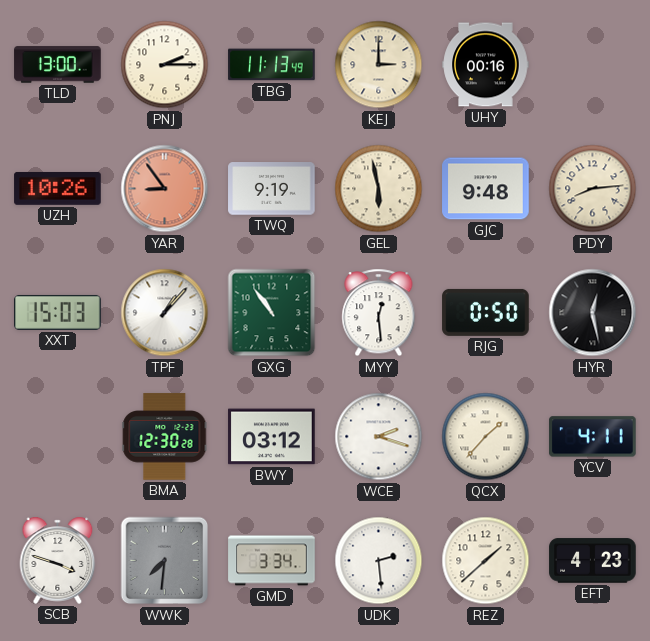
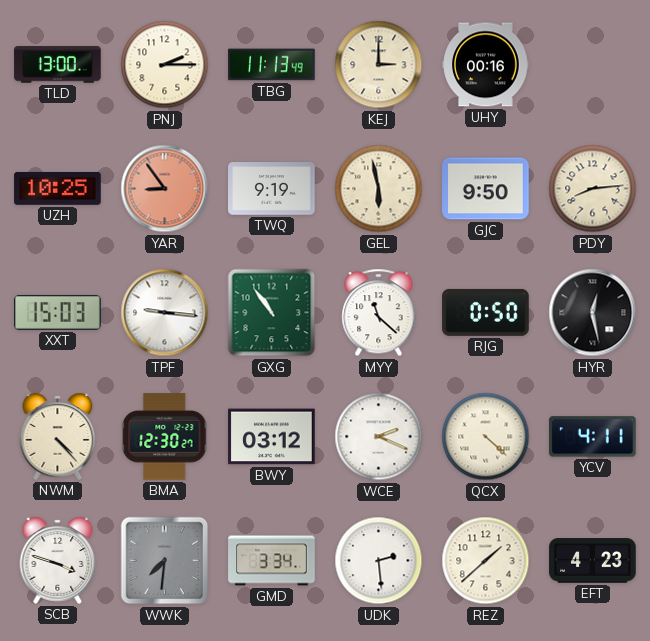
UZH: 10:26 -> 10:25
GJC: 9:48 -> 9:50
TPF: 1:07 -> 9:16
MYY: 12:29 -> 11:22
NWM: none -> 4:23
BMA: 12:30:28 -> 12:30:27
WCE: 2:18 -> 2:19
QCX: 1:37 -> 4:22
